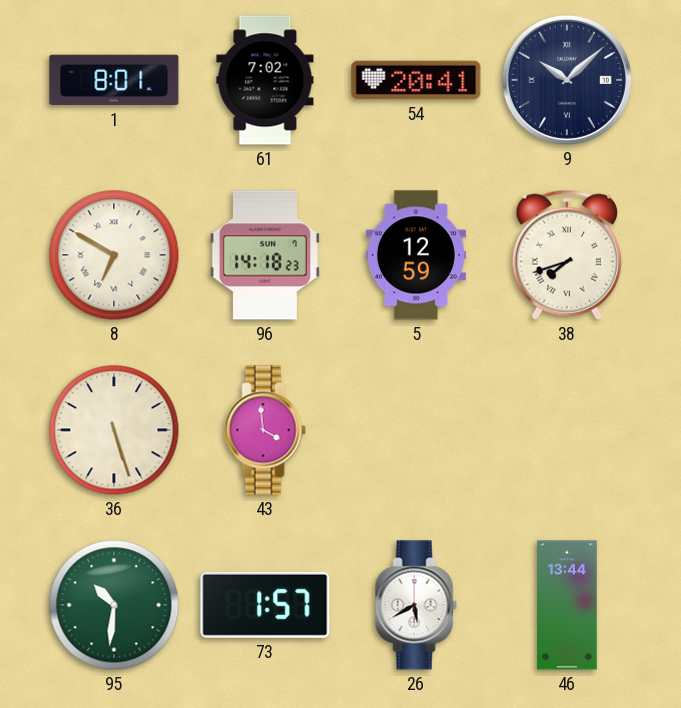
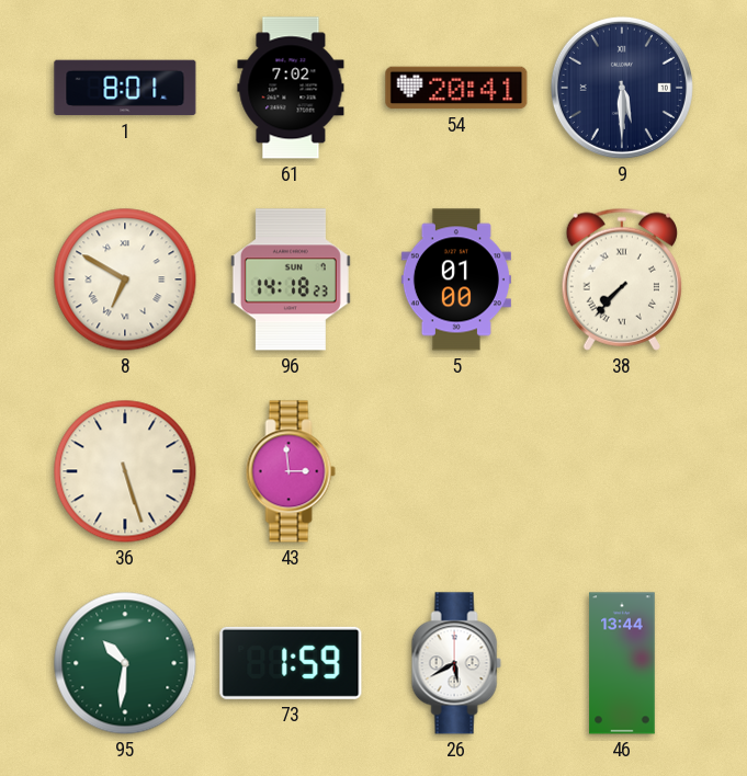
9: 10:08 -> 5:30
5: 12:59 -> 01:00
38: 7:42 -> 7:37
43: 3:59 -> 2:59
73: 1:57 -> 1:59
